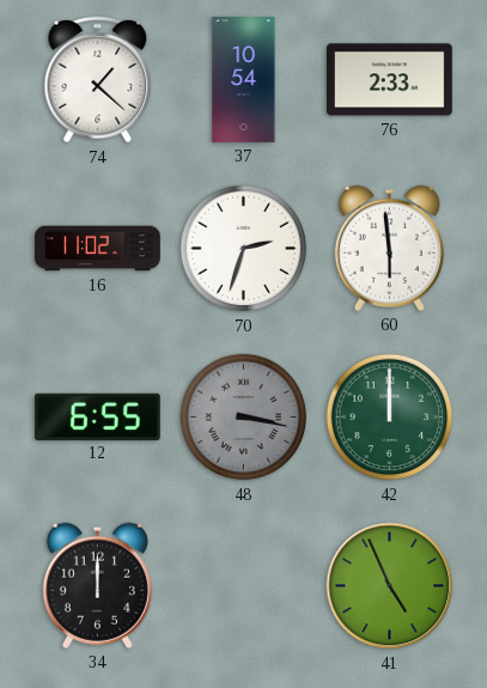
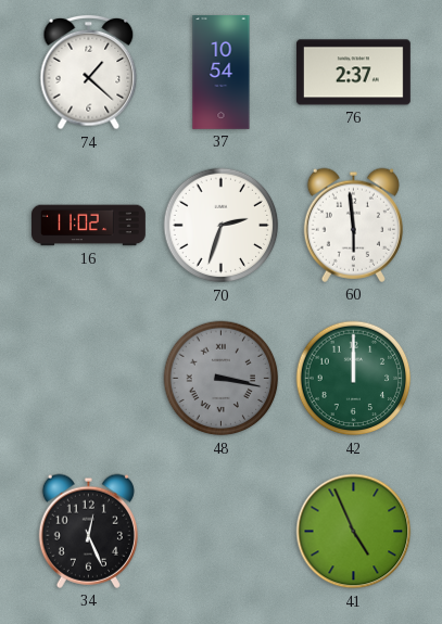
76: 2:33 -> 2:37
12: 6:55 -> none
34: 12:00 -> 12:26
